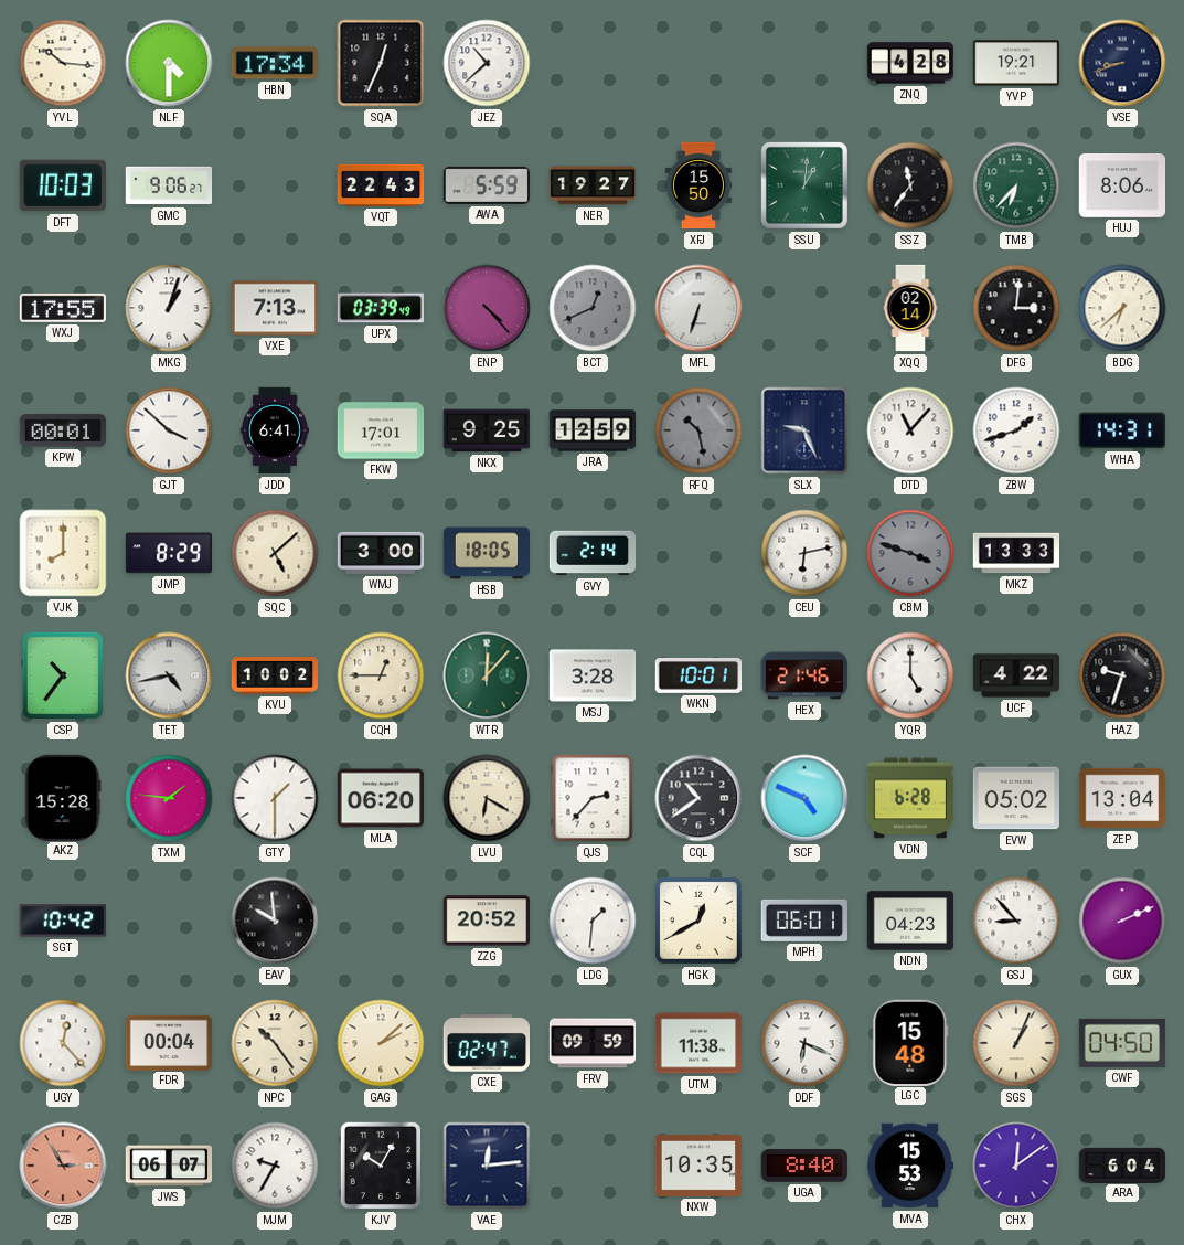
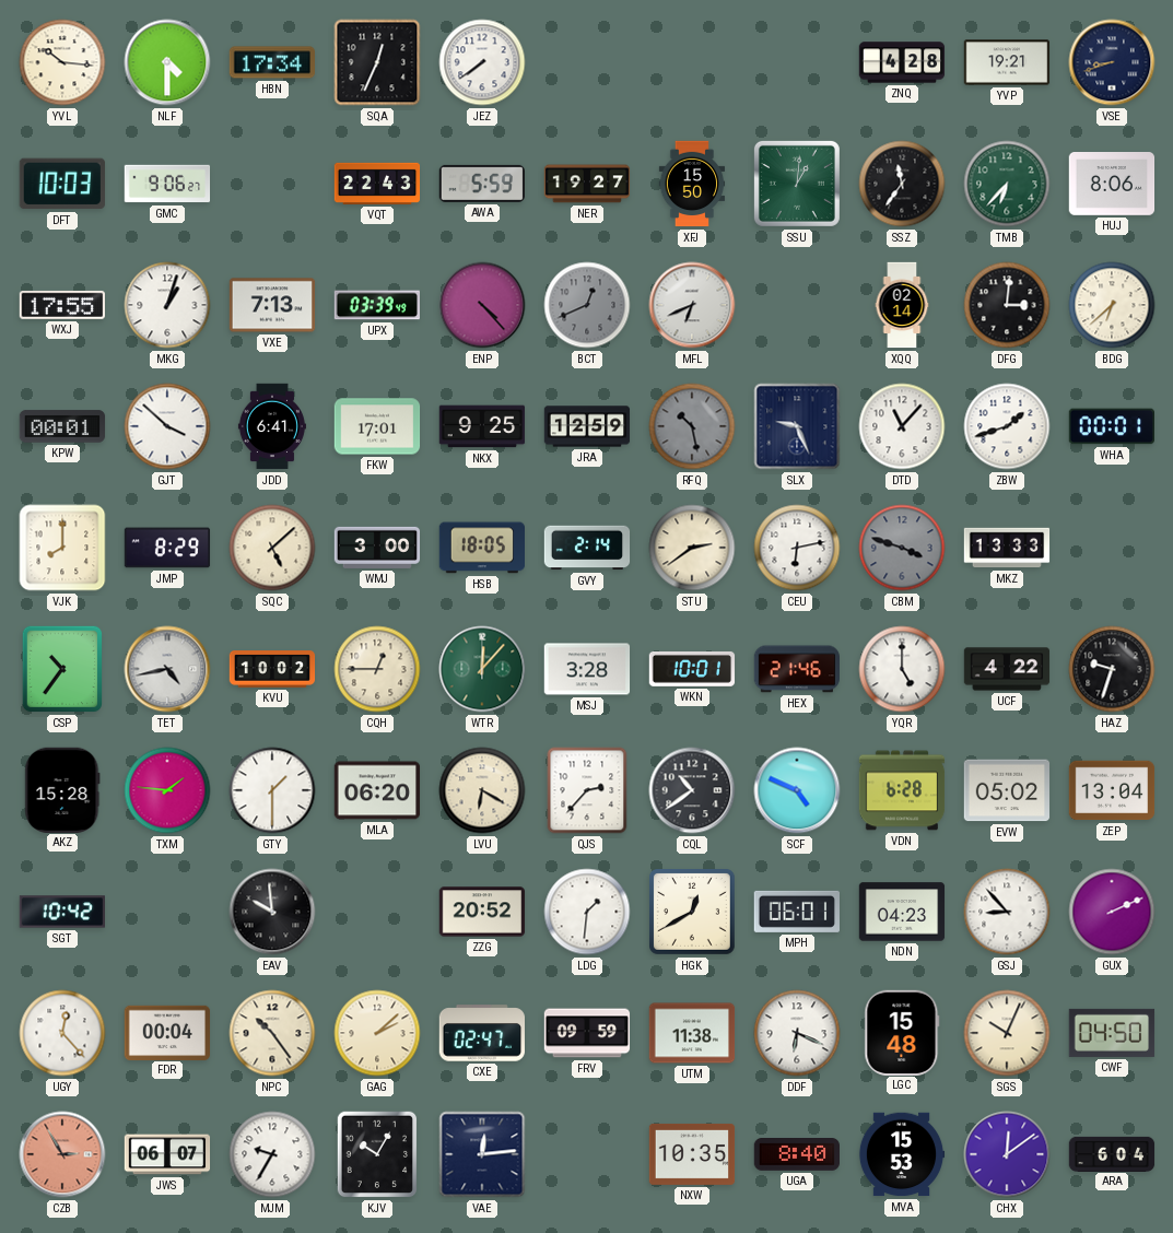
JEZ: 10:38 -> 7:39
MFL: 6:33 -> 6:41
WHA: 14:31 -> 00:01
STU: none -> 2:39
SGS: 1:04 -> 10:04
